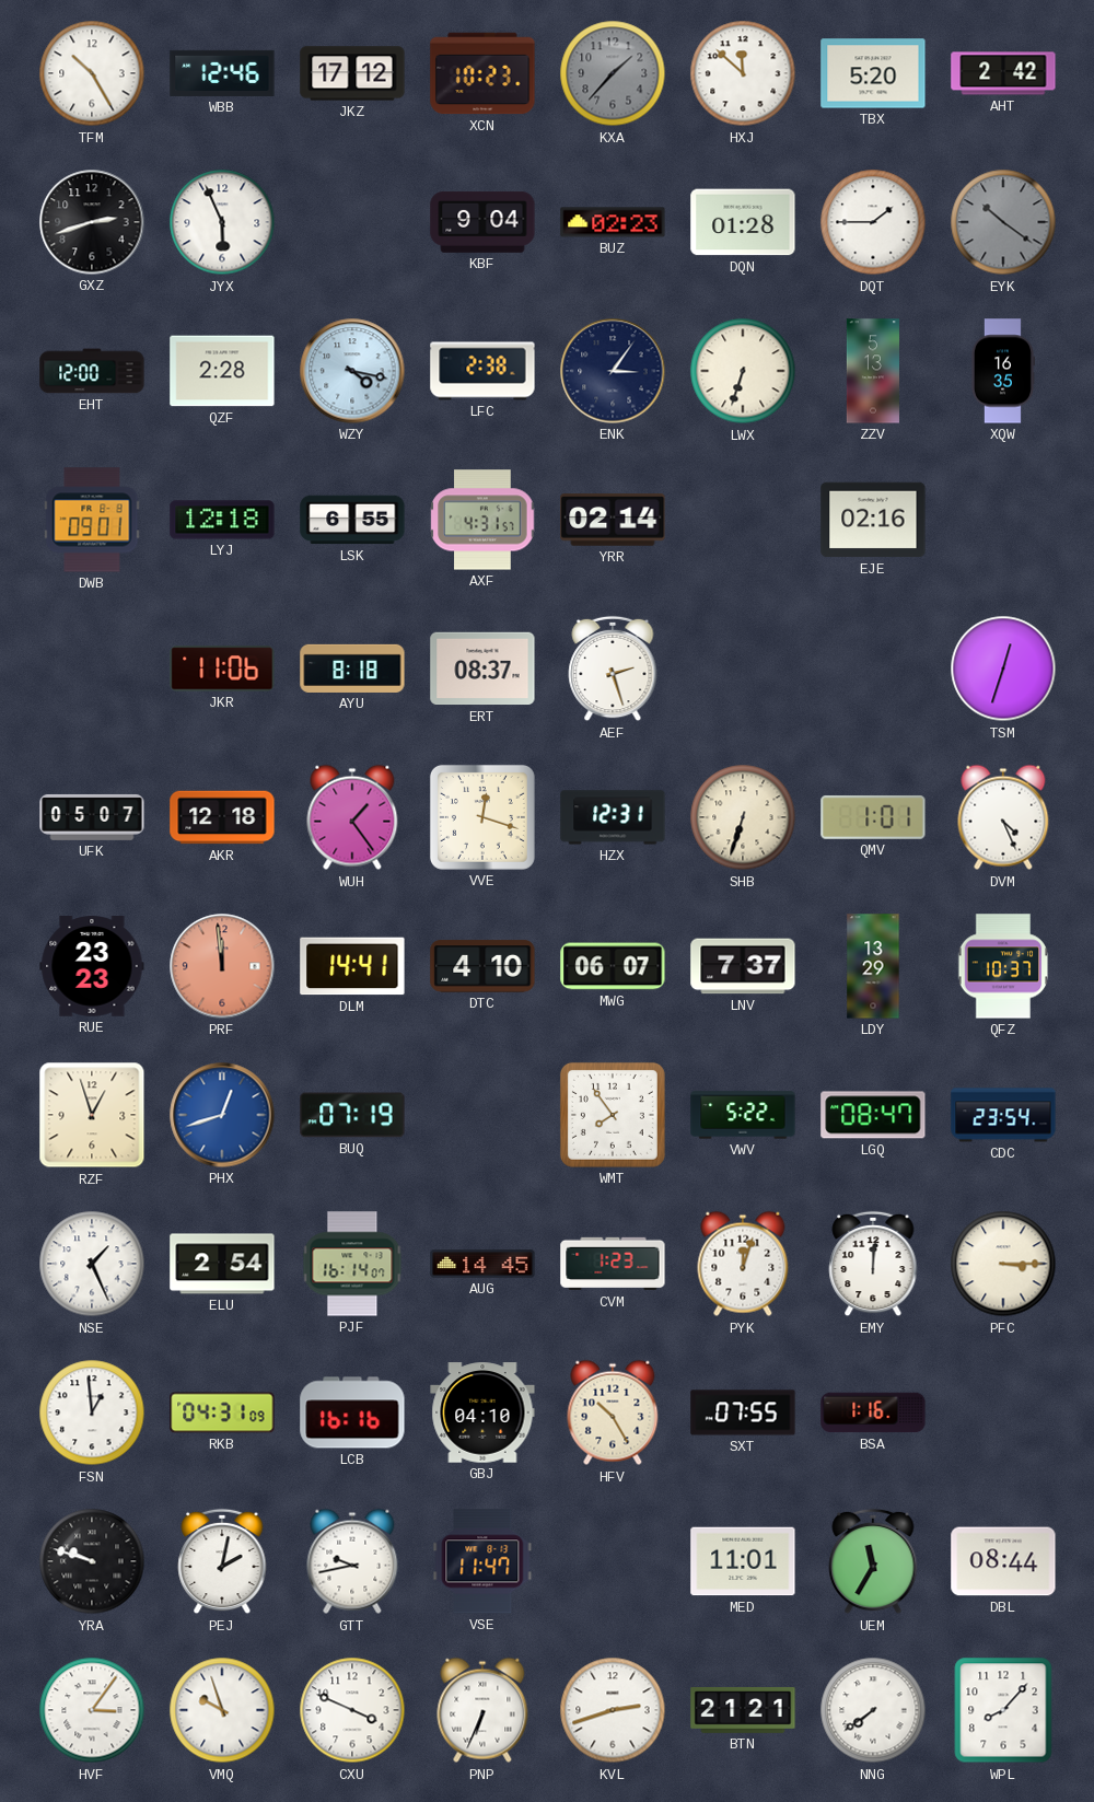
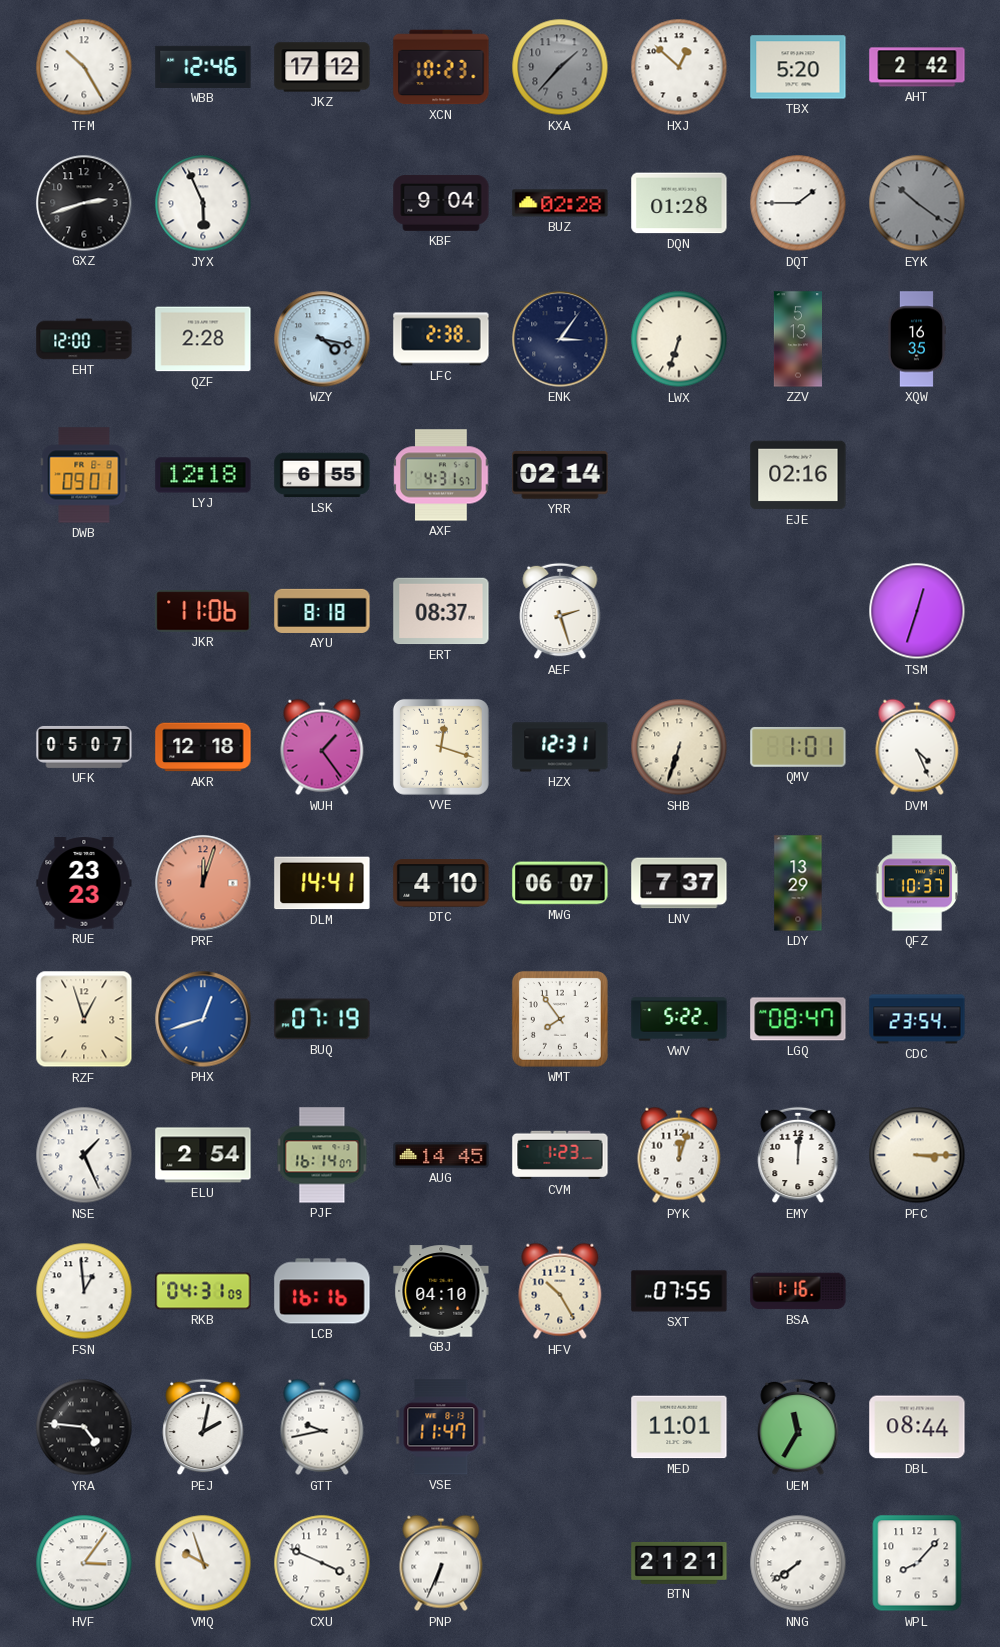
HXJ: 11:52 -> 12:52
BUZ: 02:23 -> 02:28
PRF: 11:59 -> 12:03
YRA: 9:48 -> 4:46
KVL: 2:42 -> none
